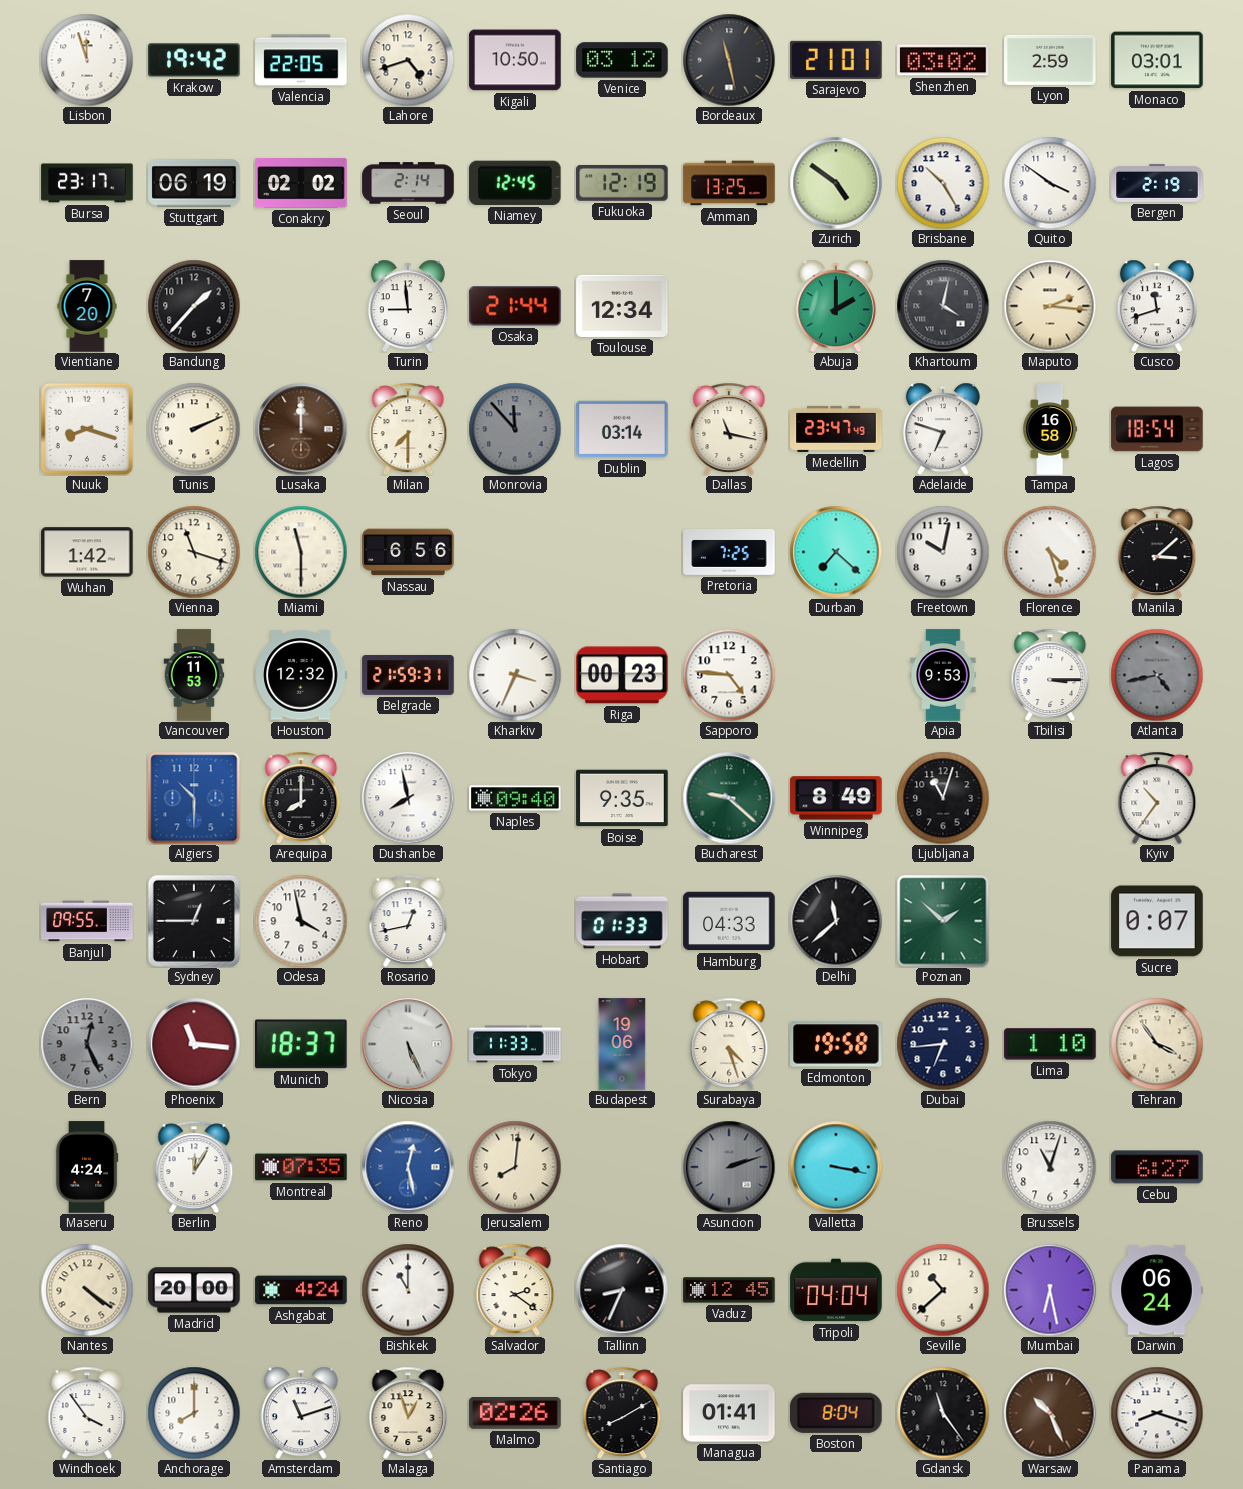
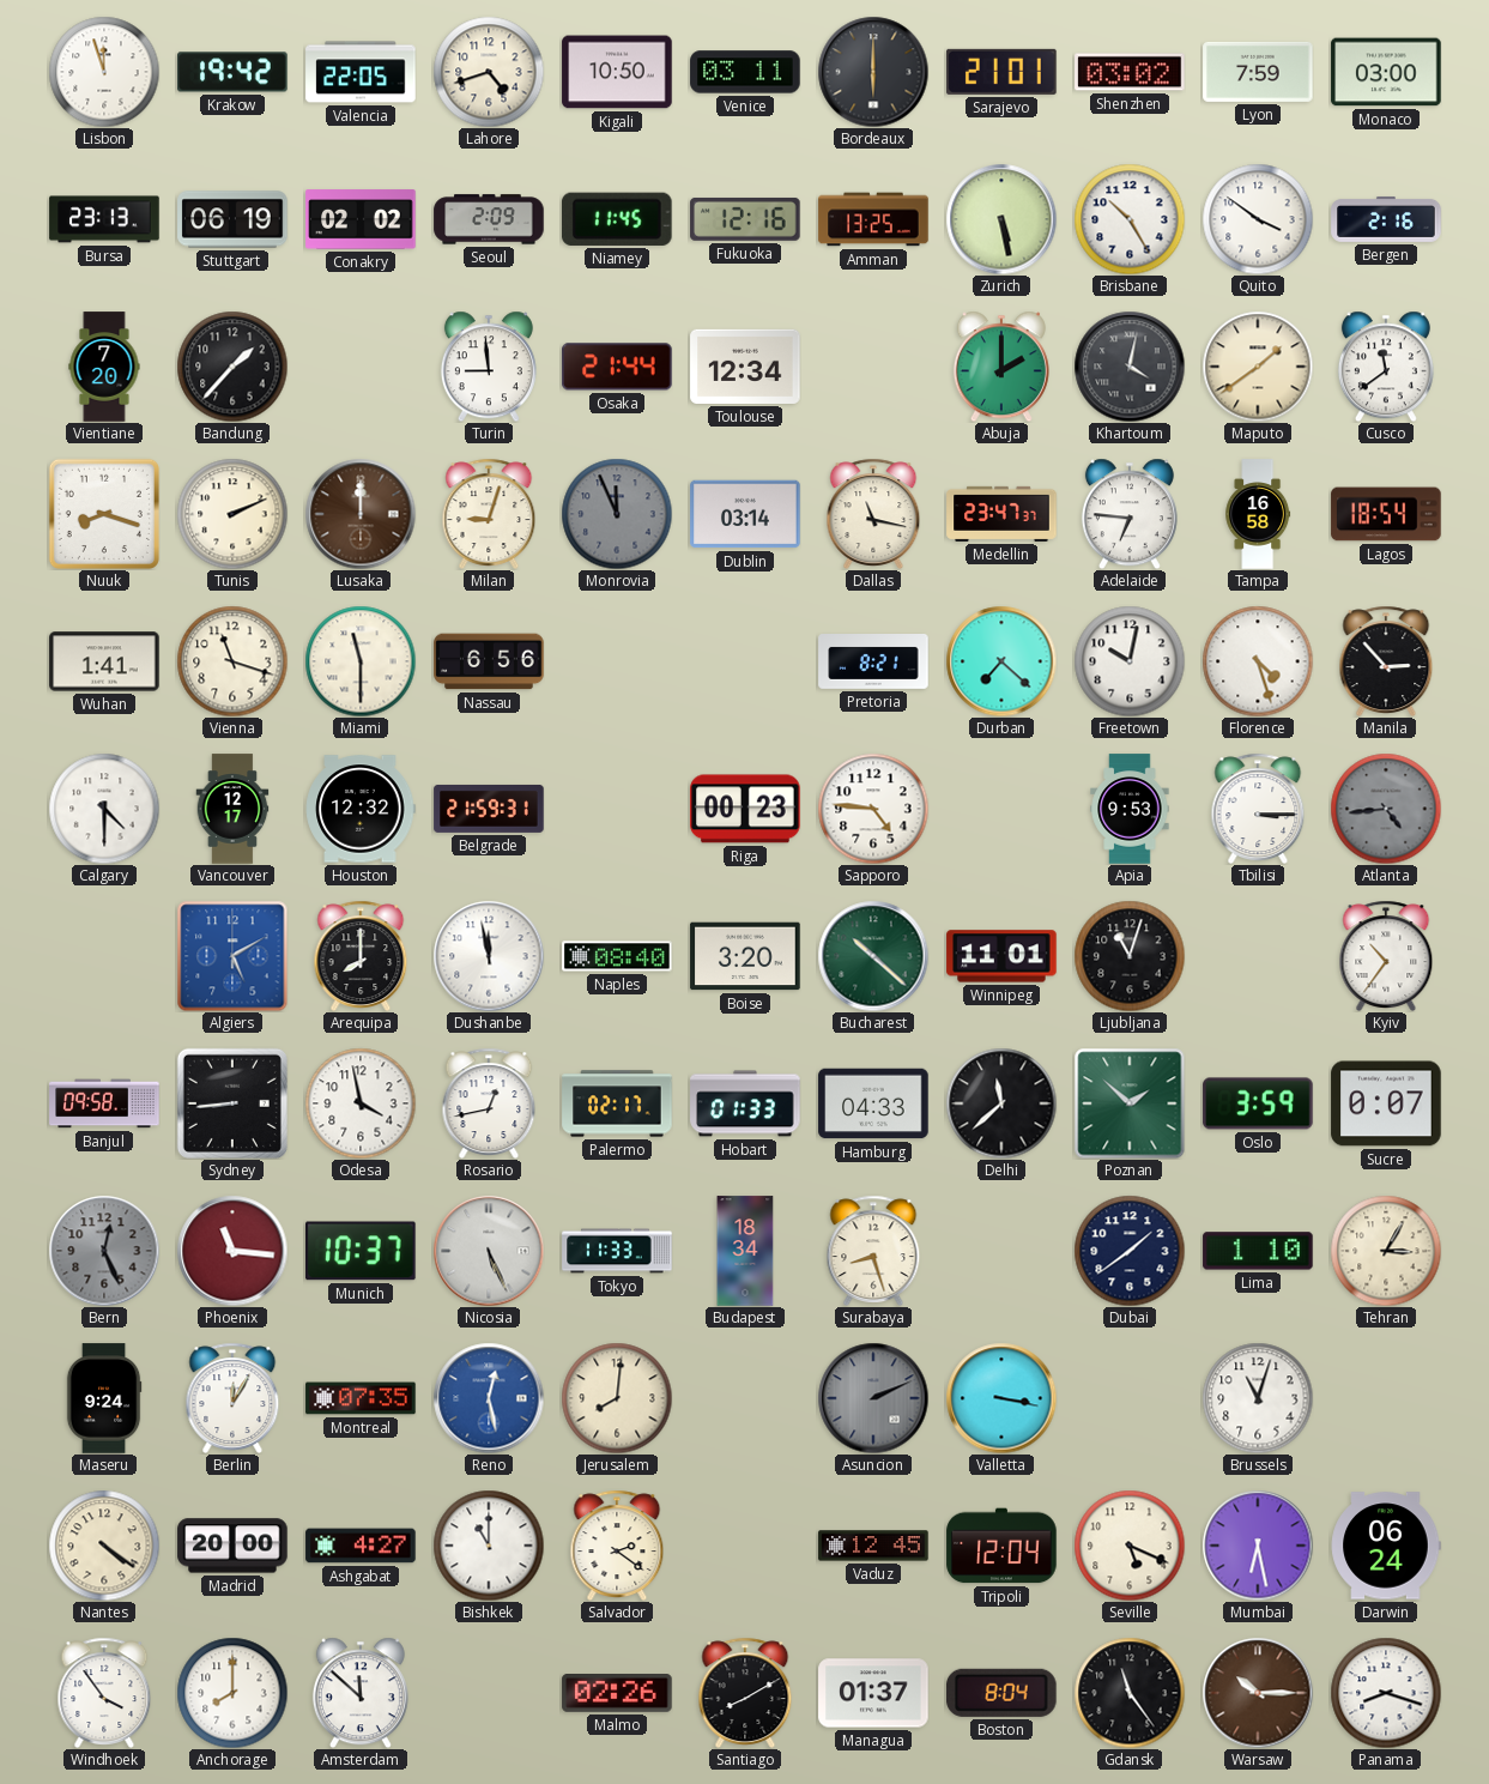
Venice: 03:12 -> 03:11
Bordeaux: 11:28 -> 6:00
Lyon: 2:59 -> 7:59
Monaco: 03:01 -> 03:00
Bursa: 23:17 -> 23:13
Seoul: 2:14 -> 2:09
Niamey: 12:45 -> 11:45
Fukuoka: 12:19 -> 12:16
Zurich: 4:51 -> 5:28
Bergen: 2:19 -> 2:16
Maputo: 2:16 -> 1:39
Cusco: 11:42 -> 11:39
Milan: 7:30 -> 9:03
Monrovia: 11:53 -> 11:56
Medellin: 23:47:49 -> 23:47:37
Adelaide: 6:48 -> 6:46
Wuhan: 1:42 -> 1:41
Pretoria: 7:25 -> 8:21
Manila: 3:08 -> 2:53
Calgary: none -> 4:30
Vancouver: 11:53 -> 12:17
Kharkiv: 3:34 -> none
Atlanta: 4:43 -> 4:44
Algiers: 10:30 -> 5:10
Dushanbe: 7:58 -> 11:58
Naples: 09:40 -> 08:40
Boise: 9:35 -> 3:20
Bucharest: 9:22 -> 10:22
Winnipeg: 8:49 -> 11:01
Banjul: 09:55 -> 09:58
Sydney: 12:45 -> 8:44
Palermo: none -> 02:17
Oslo: none -> 3:59
Munich: 18:37 -> 10:37
Budapest: 19:06 -> 18:34
Surabaya: 4:27 -> 8:27
Edmonton: 19:58 -> none
Dubai: 6:44 -> 1:39
Tehran: 3:54 -> 3:05
Maseru: 4:24 -> 9:24
Asuncion: 2:12 -> 2:11
Cebu: 6:27 -> none
Ashgabat: 4:24 -> 4:27
Tallinn: 8:34 -> none
Tripoli: 04:04 -> 12:04
Seville: 10:38 -> 5:19
Amsterdam: 11:12 -> 11:52
Malaga: 12:57 -> none
Managua: 01:41 -> 01:37
Warsaw: 10:26 -> 10:15
